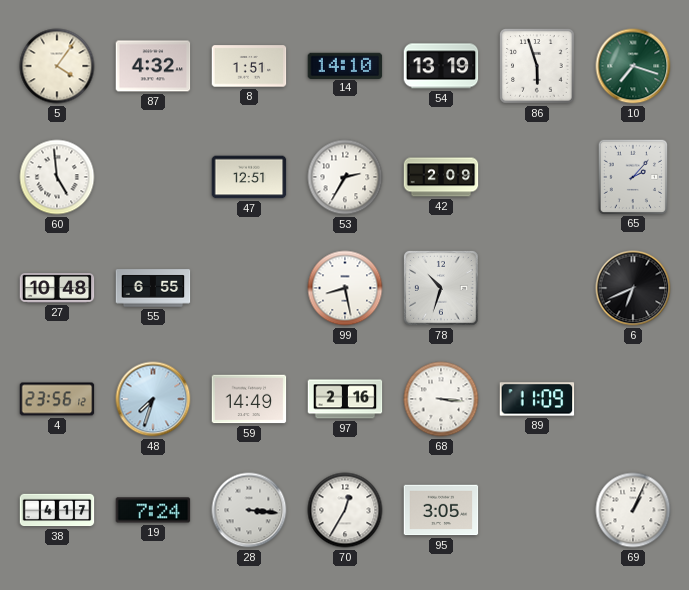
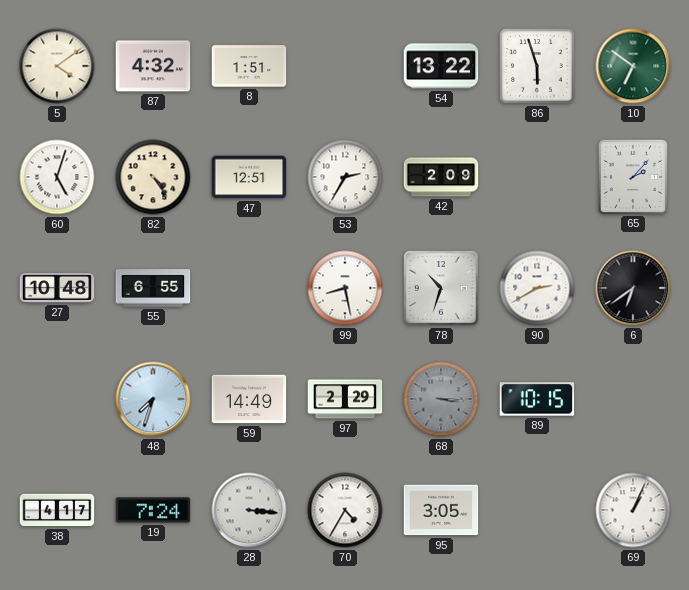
5: 4:06 -> 4:09
14: 14:10 -> none
54: 13:19 -> 13:22
10: 7:18 -> 6:51
60: 4:59 -> 5:03
82: none -> 4:24
90: none -> 2:40
6: 6:41 -> 6:39
4: 23:56 -> none
97: 2:16 -> 2:29
68 dial: white -> grey
89: 11:09 -> 10:15
70: 12:35 -> 4:35
